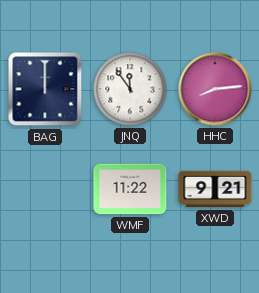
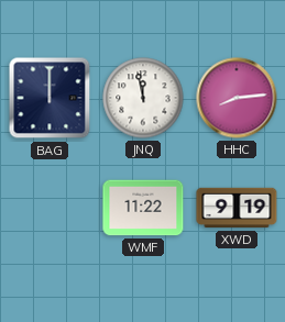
JNQ: 11:54 -> 11:58
XWD: 9:21 -> 9:19
